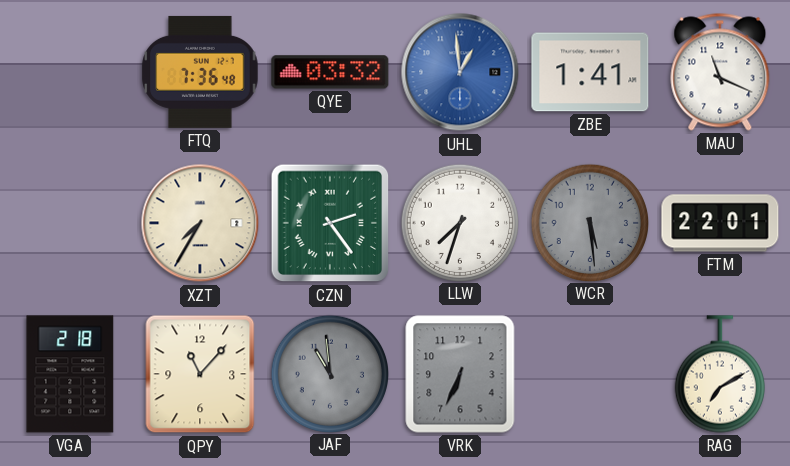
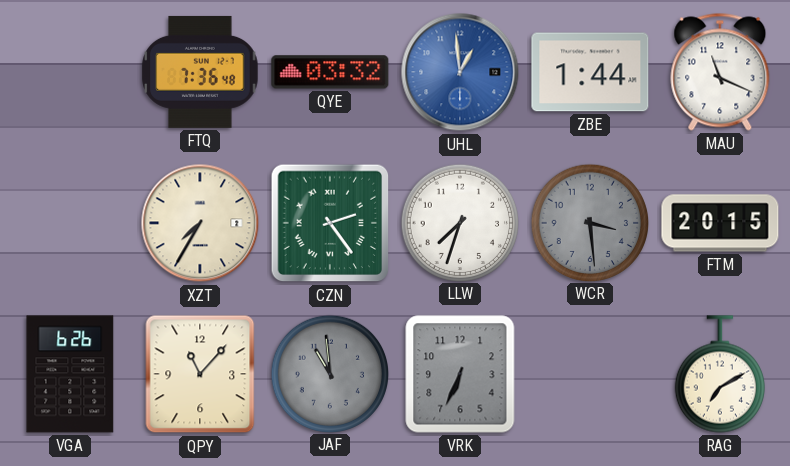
ZBE: 1:41 -> 1:44
WCR: 5:29 -> 3:29
FTM: 22:01 -> 20:15
VGA: 2:18 -> 6:26
